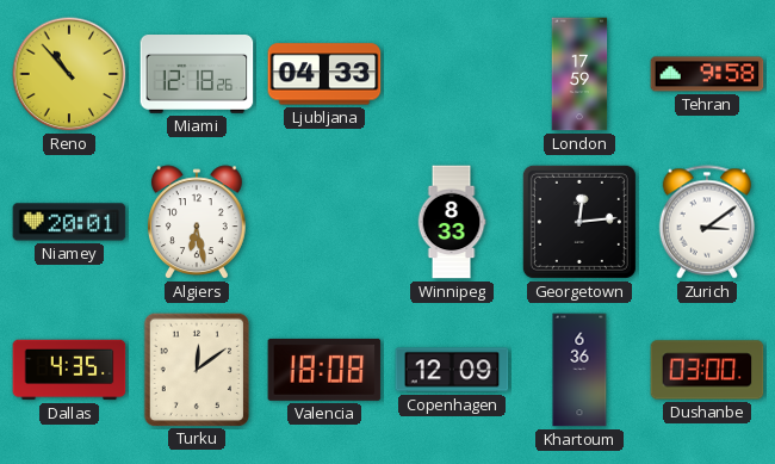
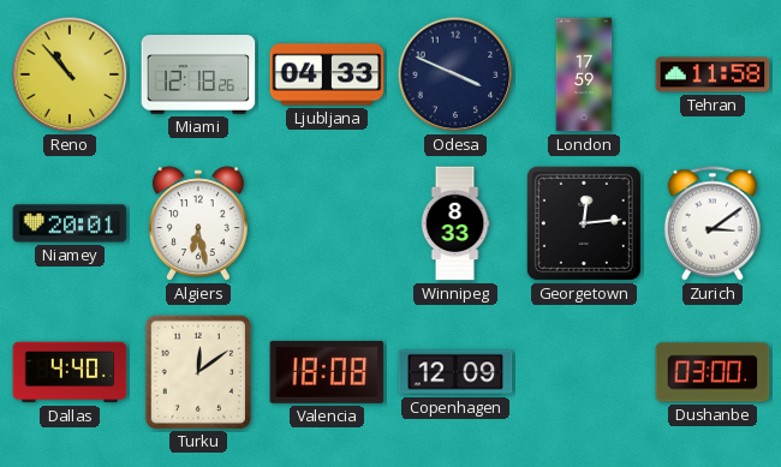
Odesa: none -> 3:49
Tehran: 9:58 -> 11:58
Dallas: 4:35 -> 4:40
Khartoum: 6:36 -> none
